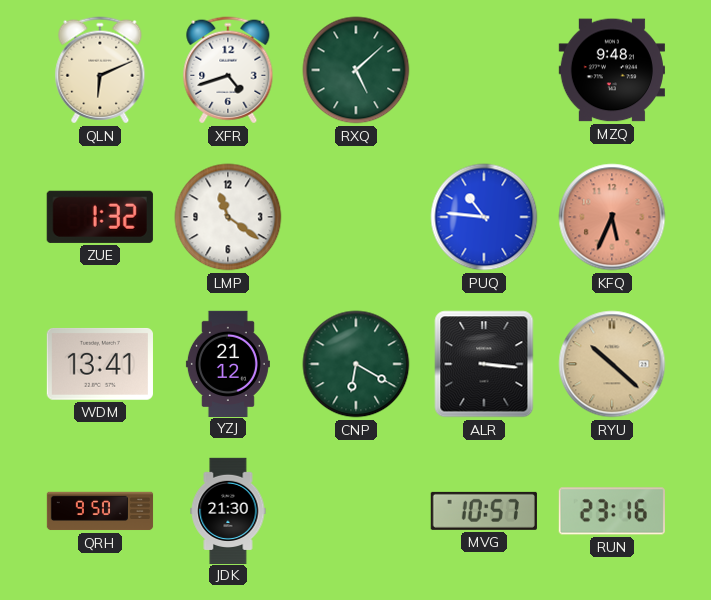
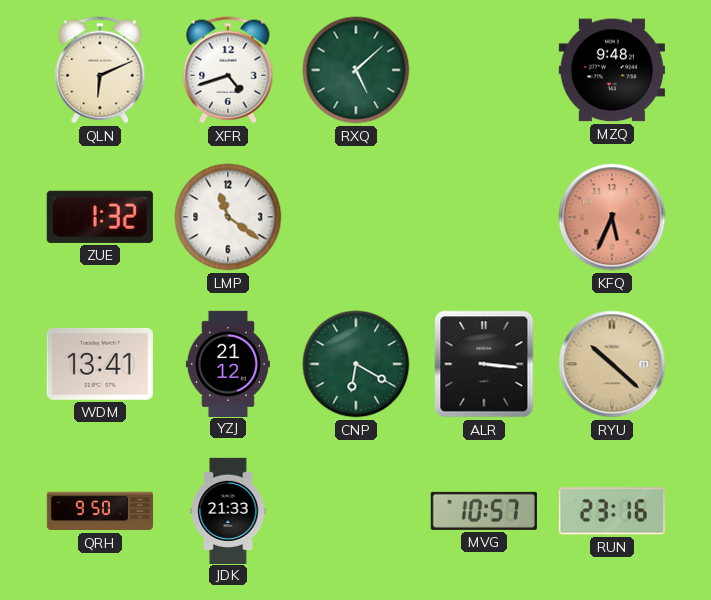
PUQ: 10:46 -> none
JDK: 21:30 -> 21:33
